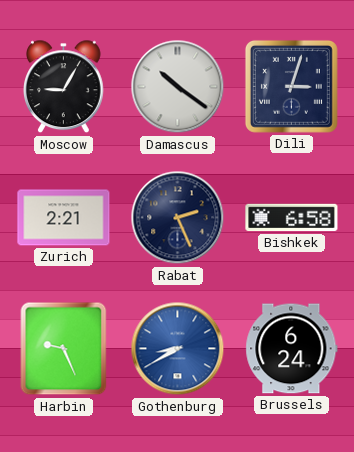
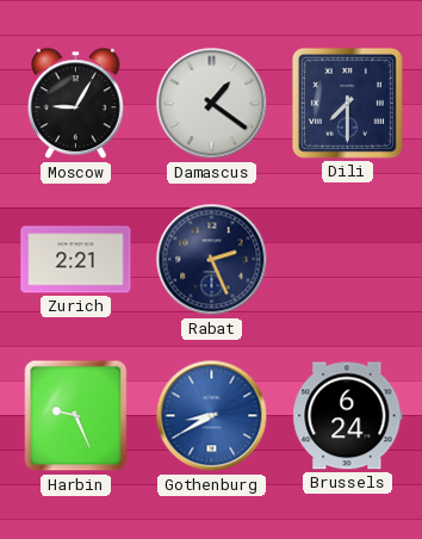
Damascus: 10:21 -> 1:21
Dili: 3:03 -> 7:30
Bishkek: 6:58 -> none
